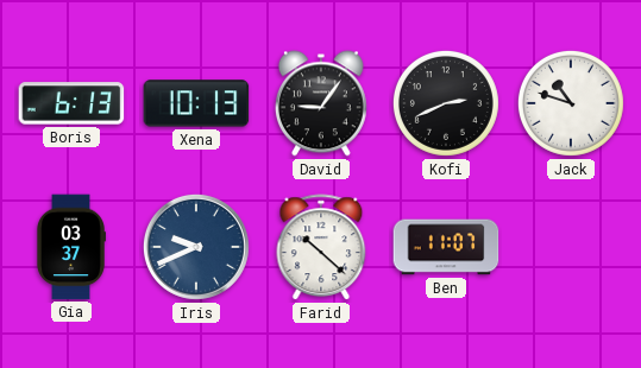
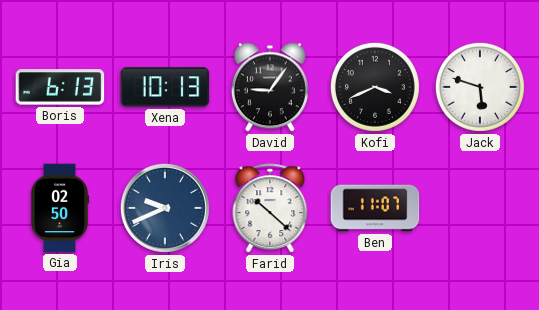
Kofi: 2:41 -> 3:41
Jack: 10:48 -> 5:48
Gia: 03:37 -> 02:50
